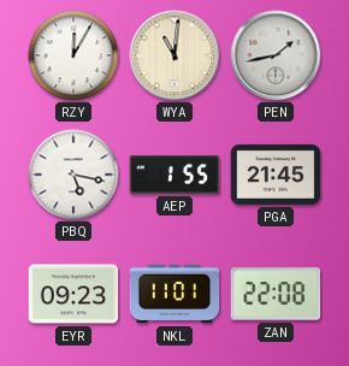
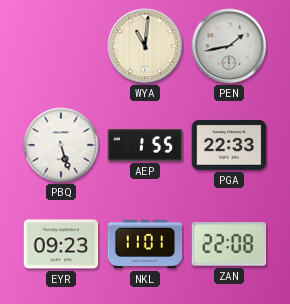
RZY: 12:05 -> none
PBQ: 5:17 -> 5:27
PGA: 21:45 -> 22:33
